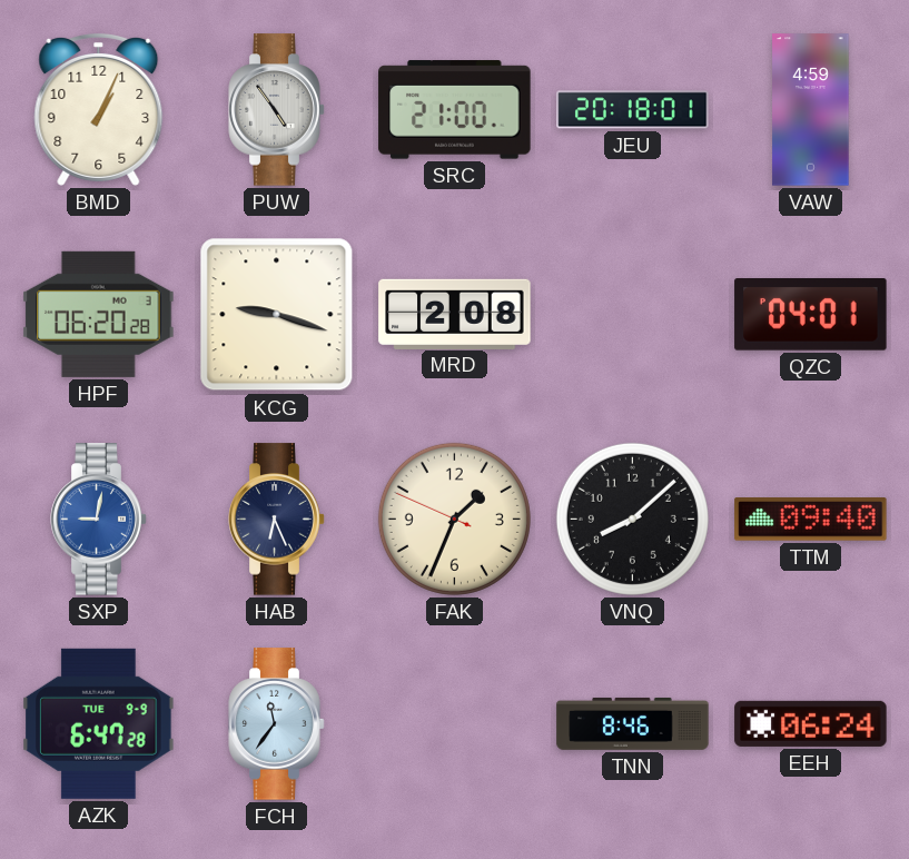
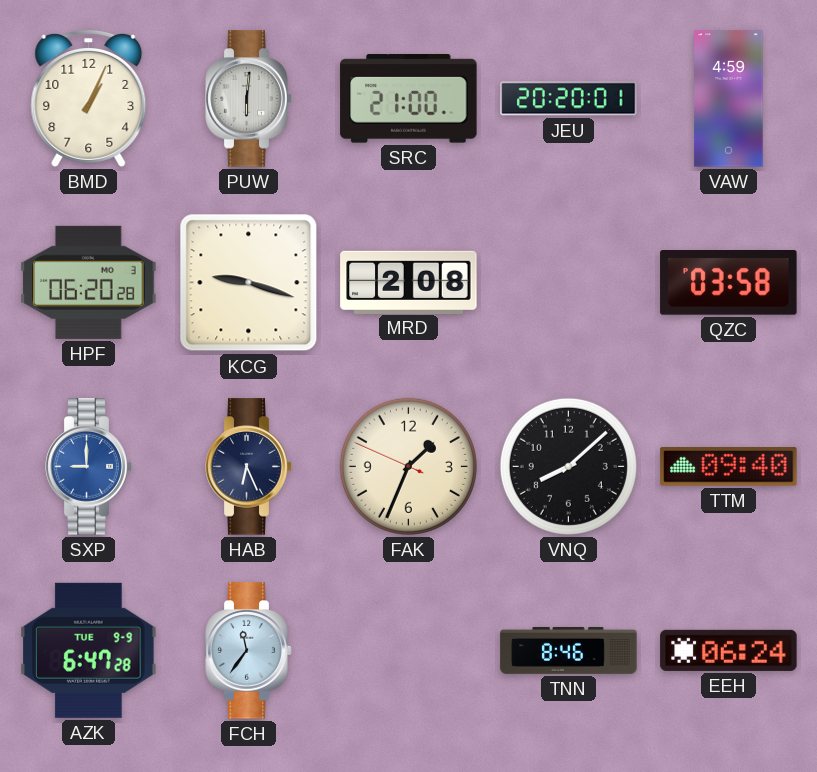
PUW: 4:54 -> 6:01
JEU: 20:18 -> 20:20
QZC: 04:01 -> 03:58
SXP: 9:02 -> 9:00
